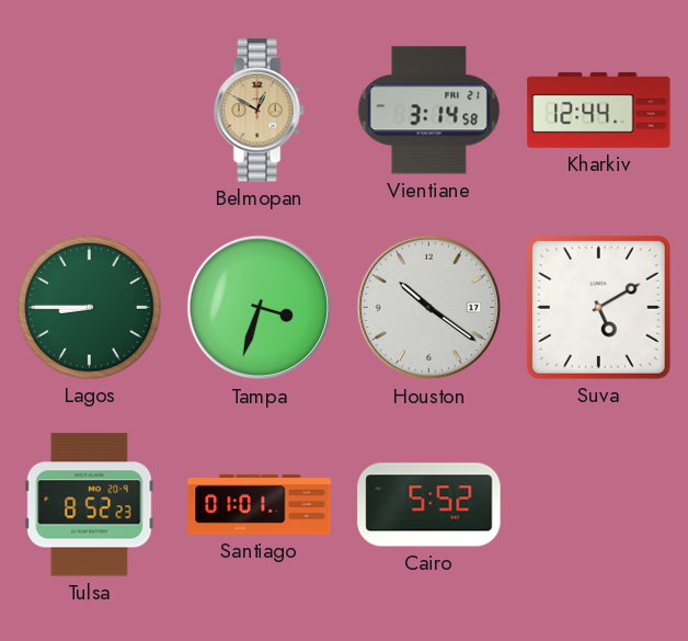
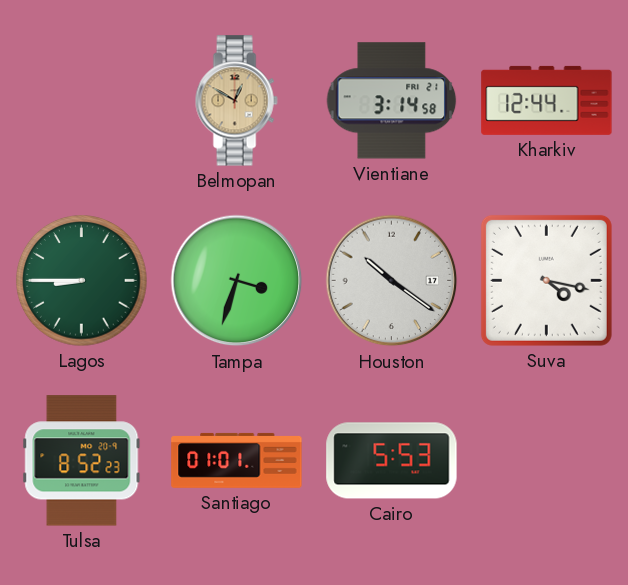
Suva: 5:10 -> 4:17
Cairo: 5:52 -> 5:53
